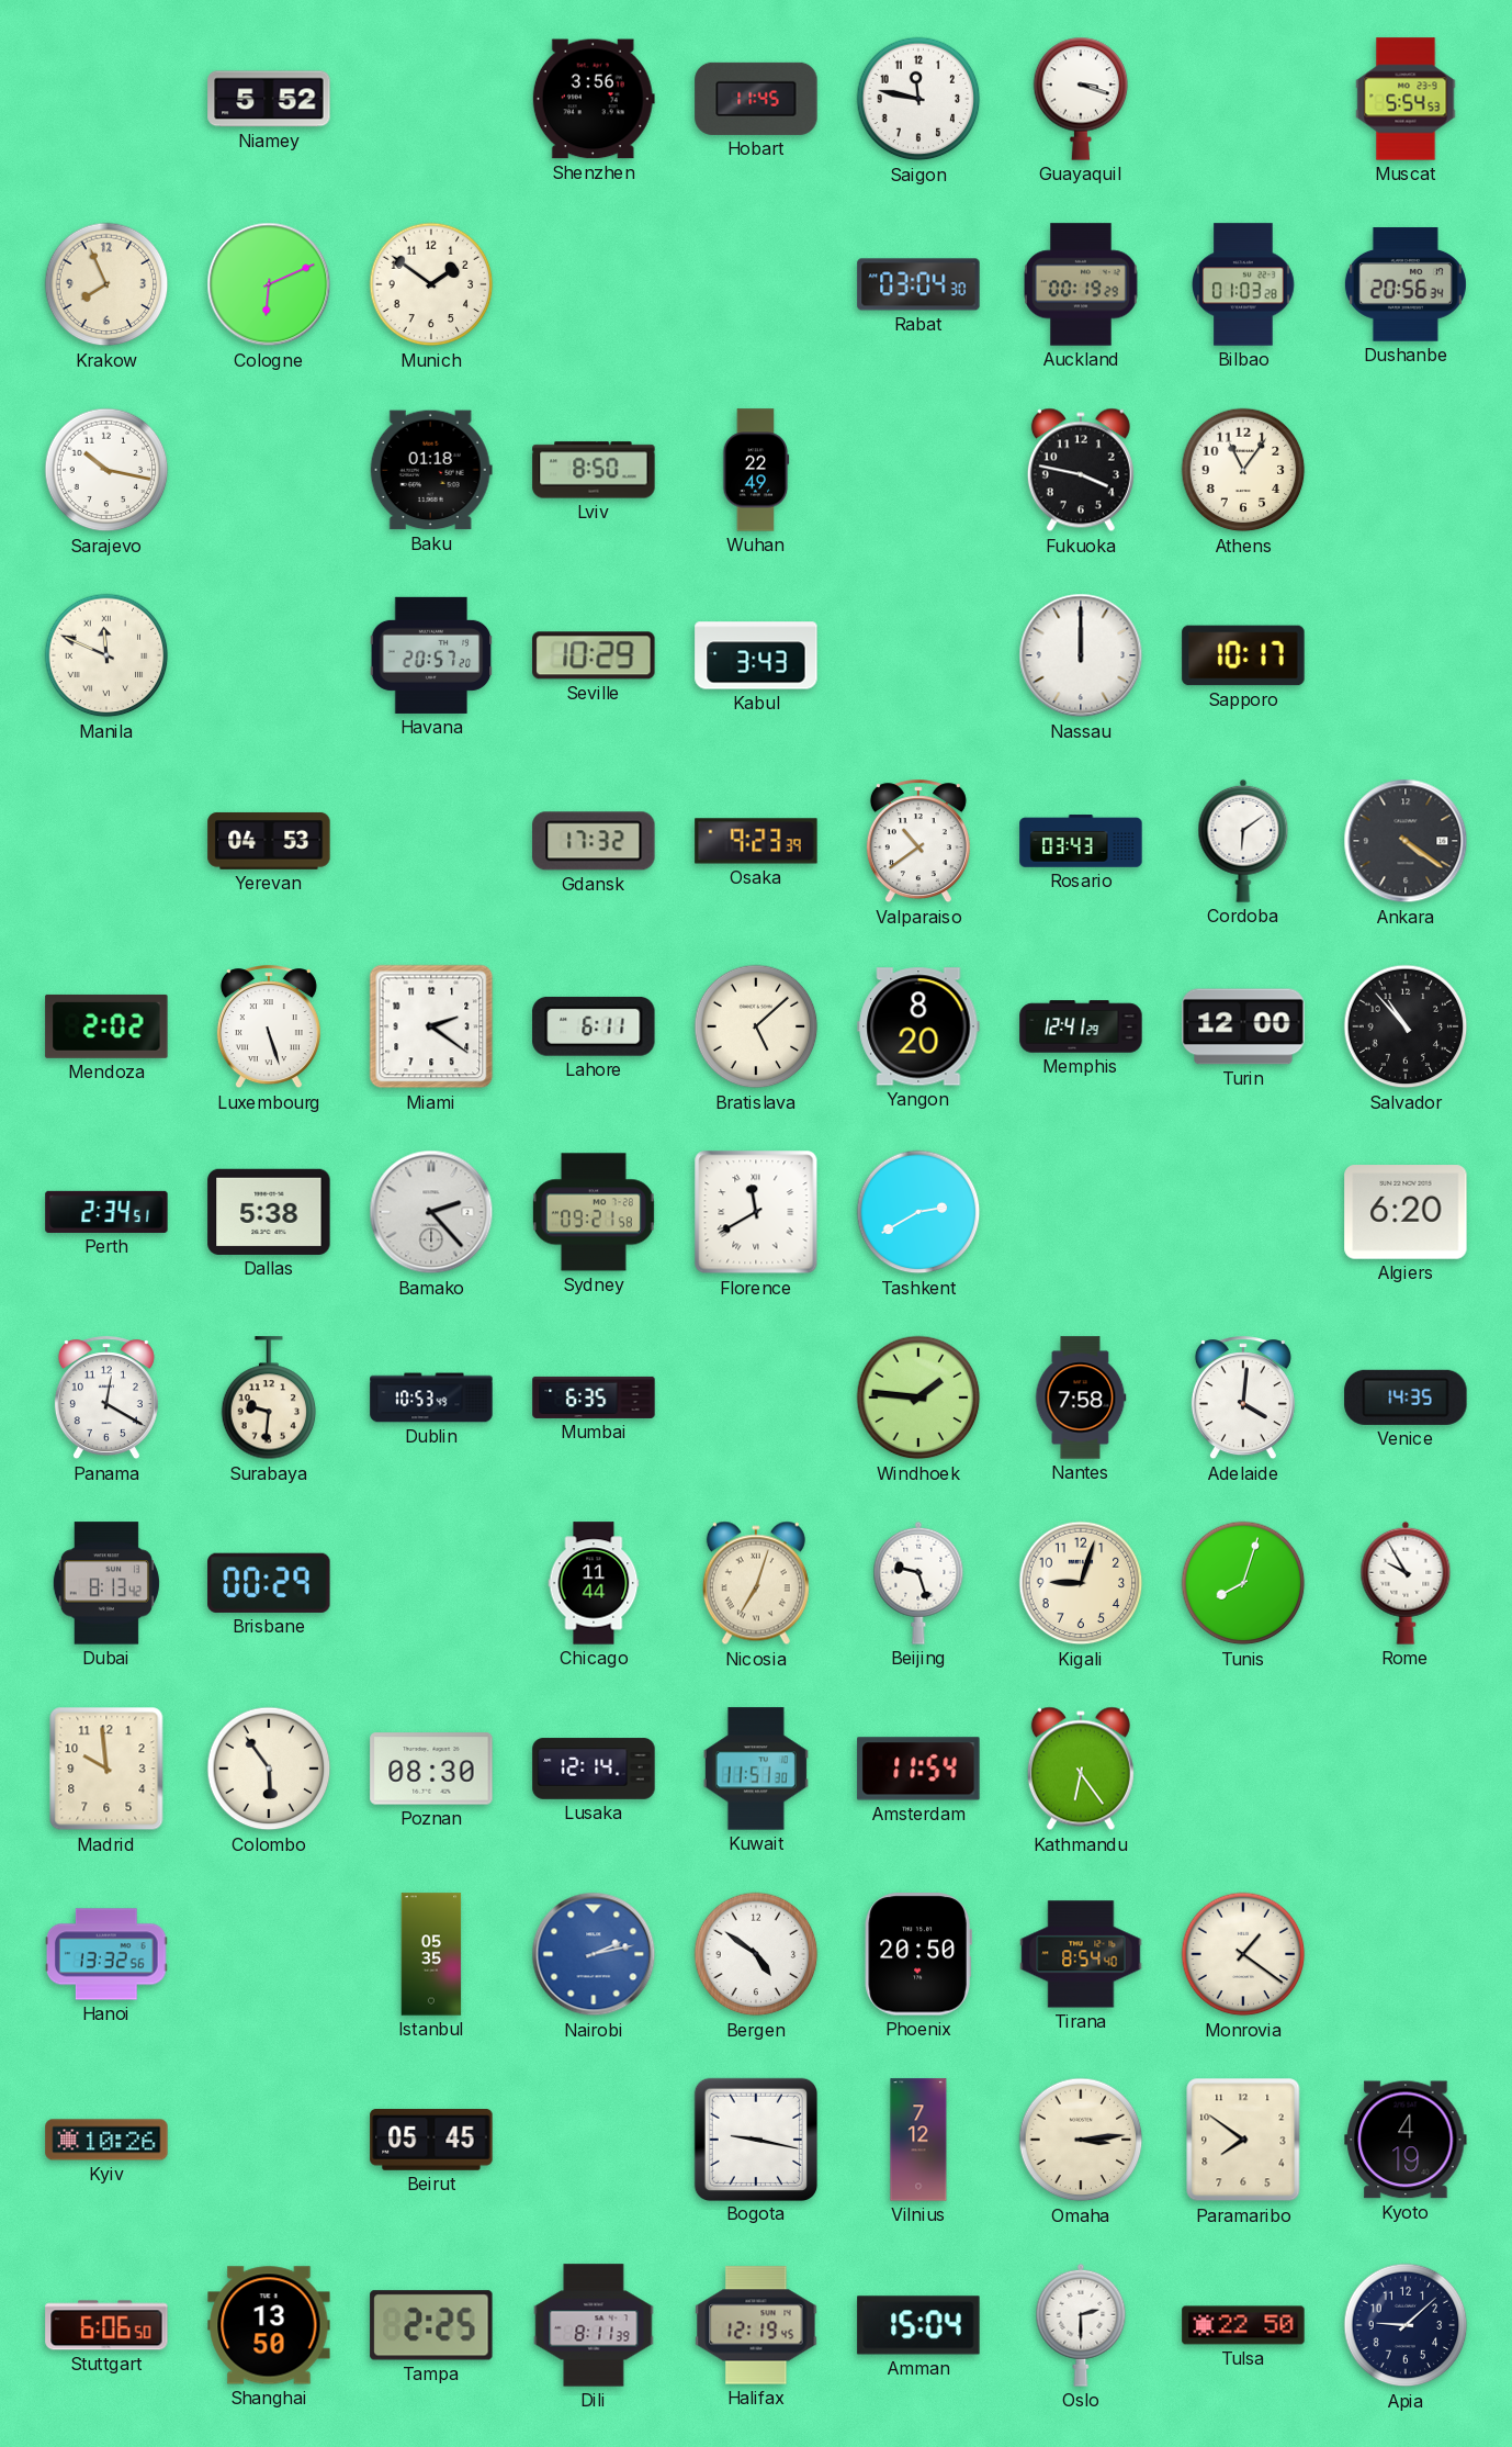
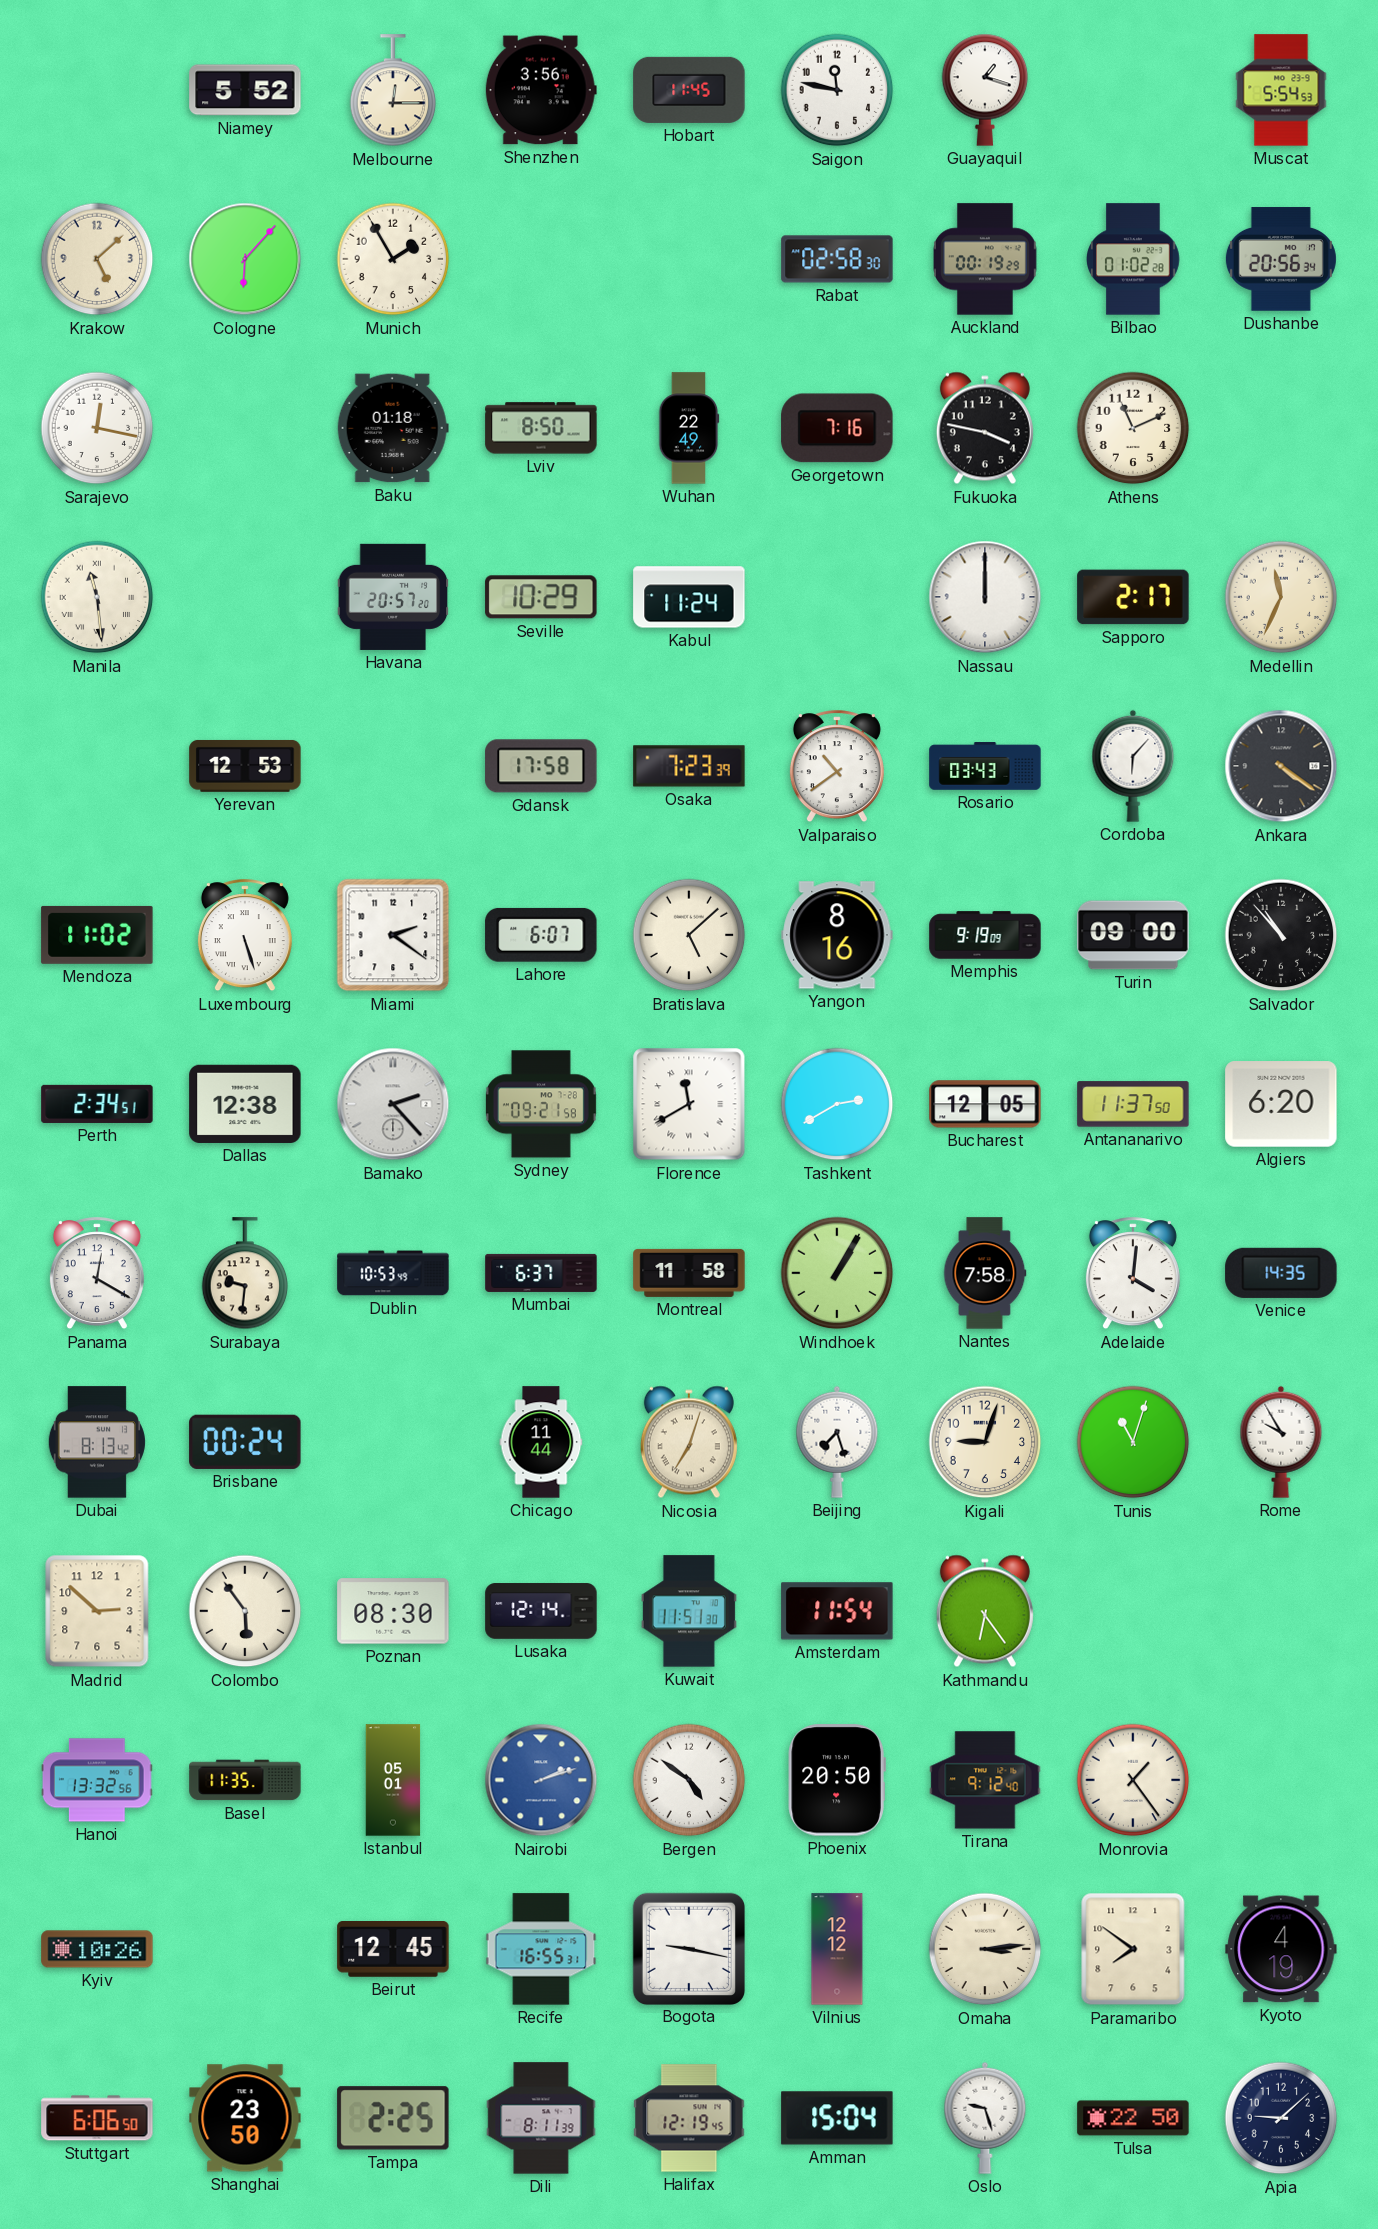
Melbourne: none -> 12:15
Guayaquil: 3:18 -> 1:18
Krakow: 7:56 -> 5:08
Cologne: 6:11 -> 6:07
Munich: 1:51 -> 1:55
Rabat: 03:04 -> 02:58
Bilbao: 01:03 -> 01:02
Sarajevo: 10:17 -> 12:17
Georgetown: none -> 7:16
Athens: 11:06 -> 11:11
Manila: 11:49 -> 11:29
Kabul: 3:43 -> 11:24
Sapporo: 10:17 -> 2:17
Medellin: none -> 11:34
Yerevan: 04:53 -> 12:53
Gdansk: 17:32 -> 17:58
Osaka: 9:23 -> 7:23
Cordoba: 6:09 -> 6:07
Mendoza: 2:02 -> 11:02
Lahore: 6:11 -> 6:07
Yangon: 8:20 -> 8:16
Memphis: 12:41 -> 9:19
Turin: 12:00 -> 09:00
Dallas: 5:38 -> 12:38
Bucharest: none -> 12:05
Antananarivo: none -> 11:37
Mumbai: 6:35 -> 6:37
Montreal: none -> 11:58
Windhoek: 1:46 -> 1:05
Brisbane: 00:29 -> 00:24
Beijing: 9:27 -> 7:27
Tunis: 8:03 -> 11:03
Madrid: 9:59 -> 2:52
Basel: none -> 11:35
Istanbul: 05:35 -> 05:01
Nairobi: 2:13 -> 2:12
Tirana: 8:54 -> 9:12
Monrovia: 1:21 -> 1:24
Beirut: 05:45 -> 12:45
Recife: none -> 16:55
Vilnius: 7:12 -> 12:12
Shanghai: 13:50 -> 23:50
Oslo: 2:30 -> 9:27
